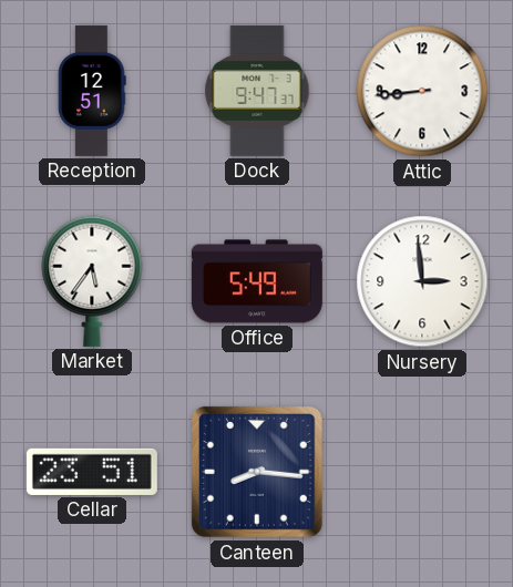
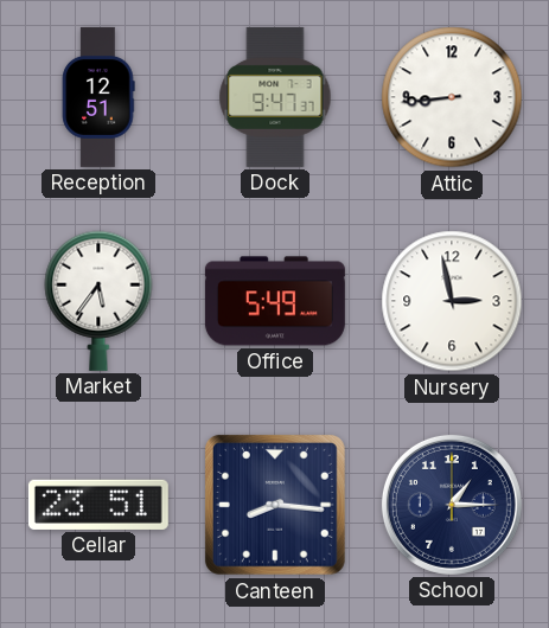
Nursery: 2:59 -> 2:58
School: none -> 1:15
